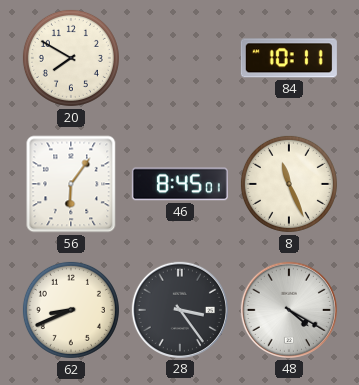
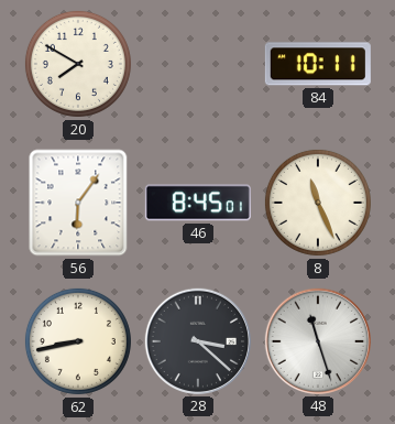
62: 8:41 -> 8:43
28: 3:24 -> 3:22
48: 4:20 -> 11:27
